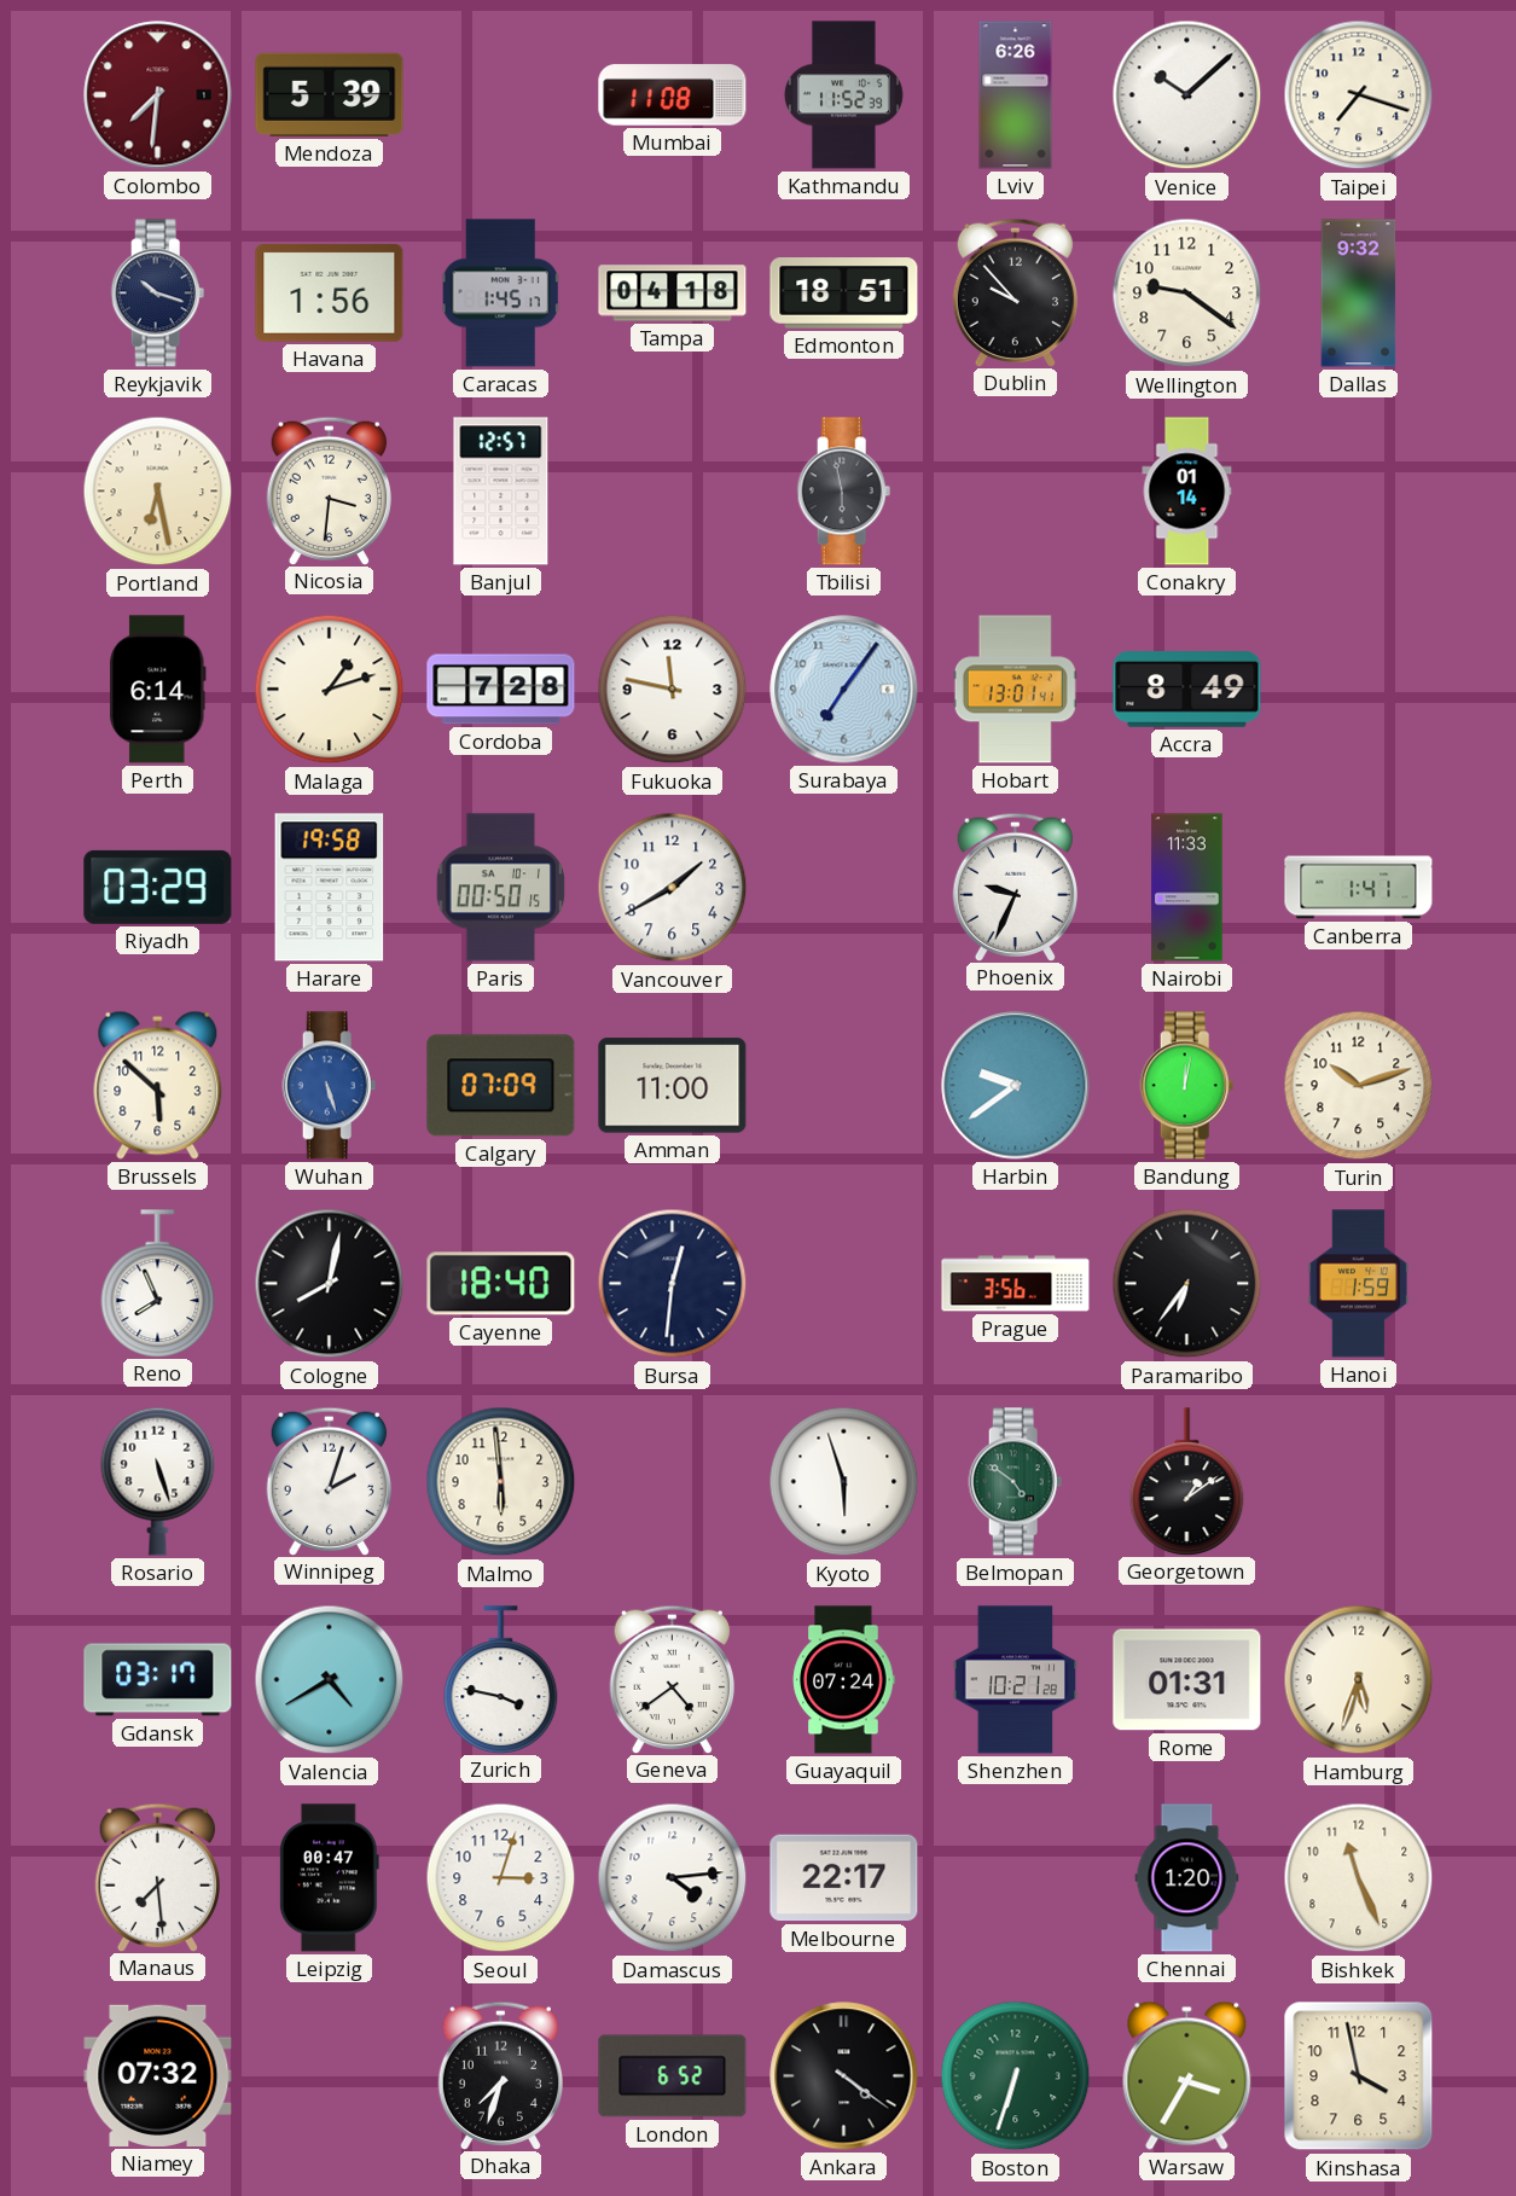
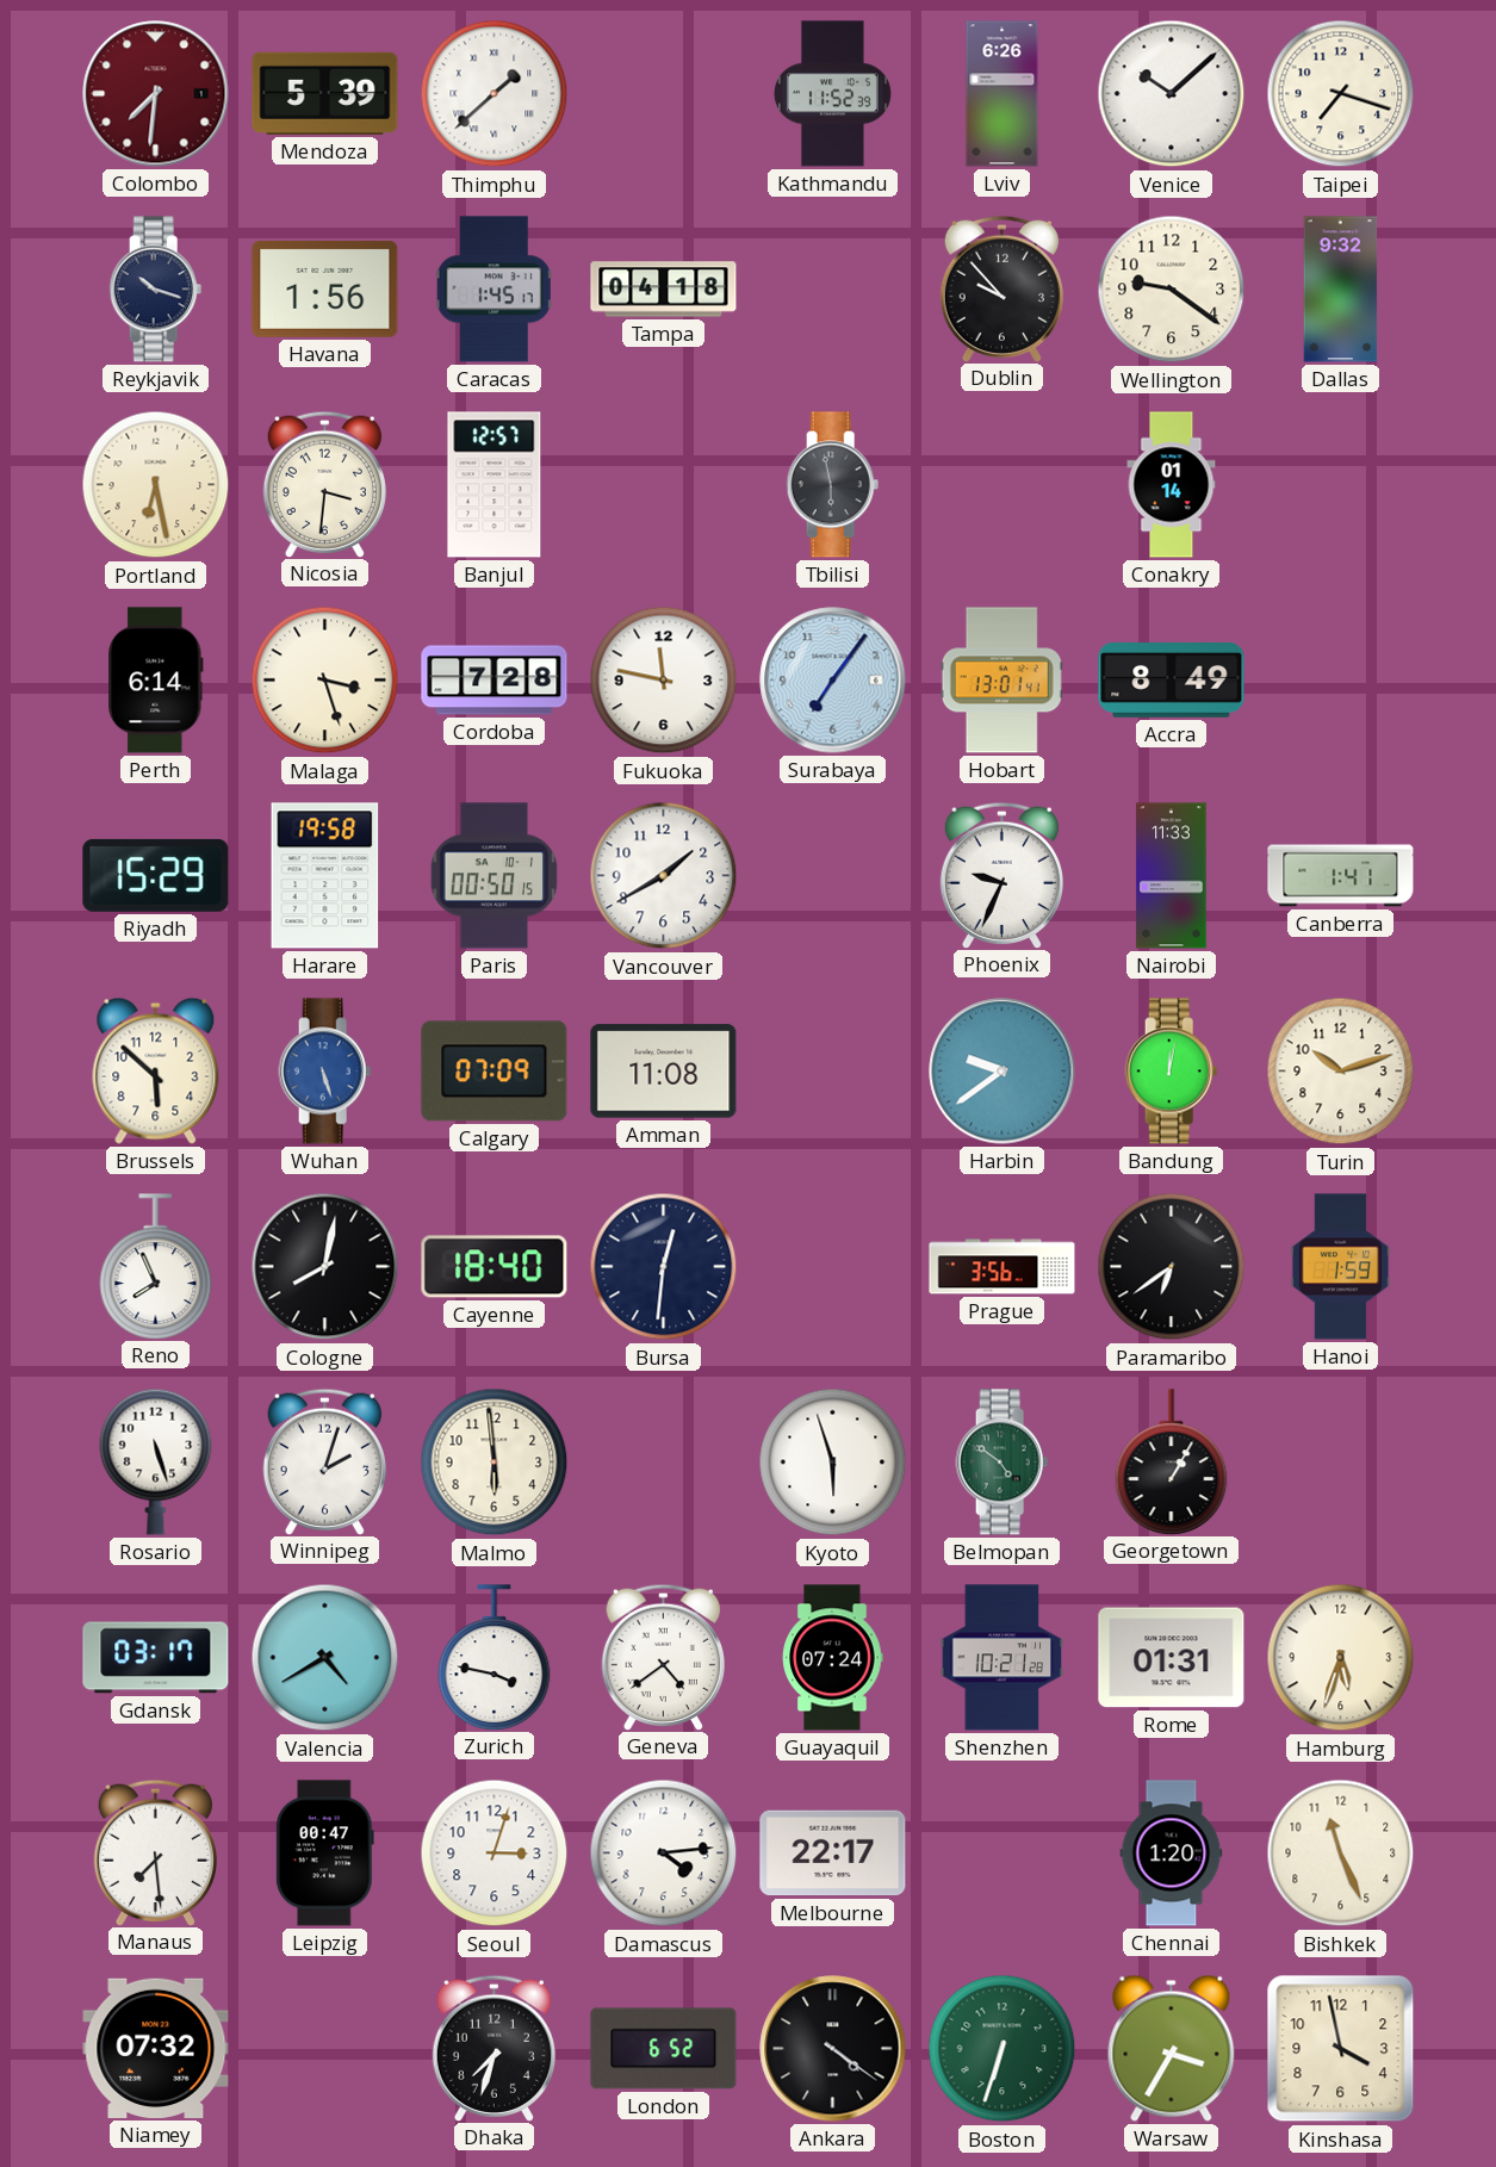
Thimphu: none -> 1:38
Mumbai: 11:08 -> none
Edmonton: 18:51 -> none
Malaga: 1:12 -> 3:27
Riyadh: 03:29 -> 15:29
Amman: 11:00 -> 11:08
Paramaribo: 6:36 -> 6:39
Georgetown: 1:09 -> 1:05
